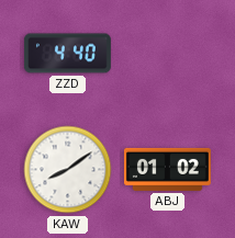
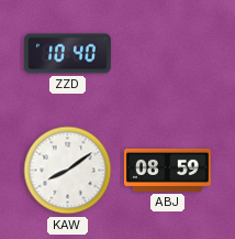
ZZD: 4:40 -> 10:40
ABJ: 01:02 -> 08:59
